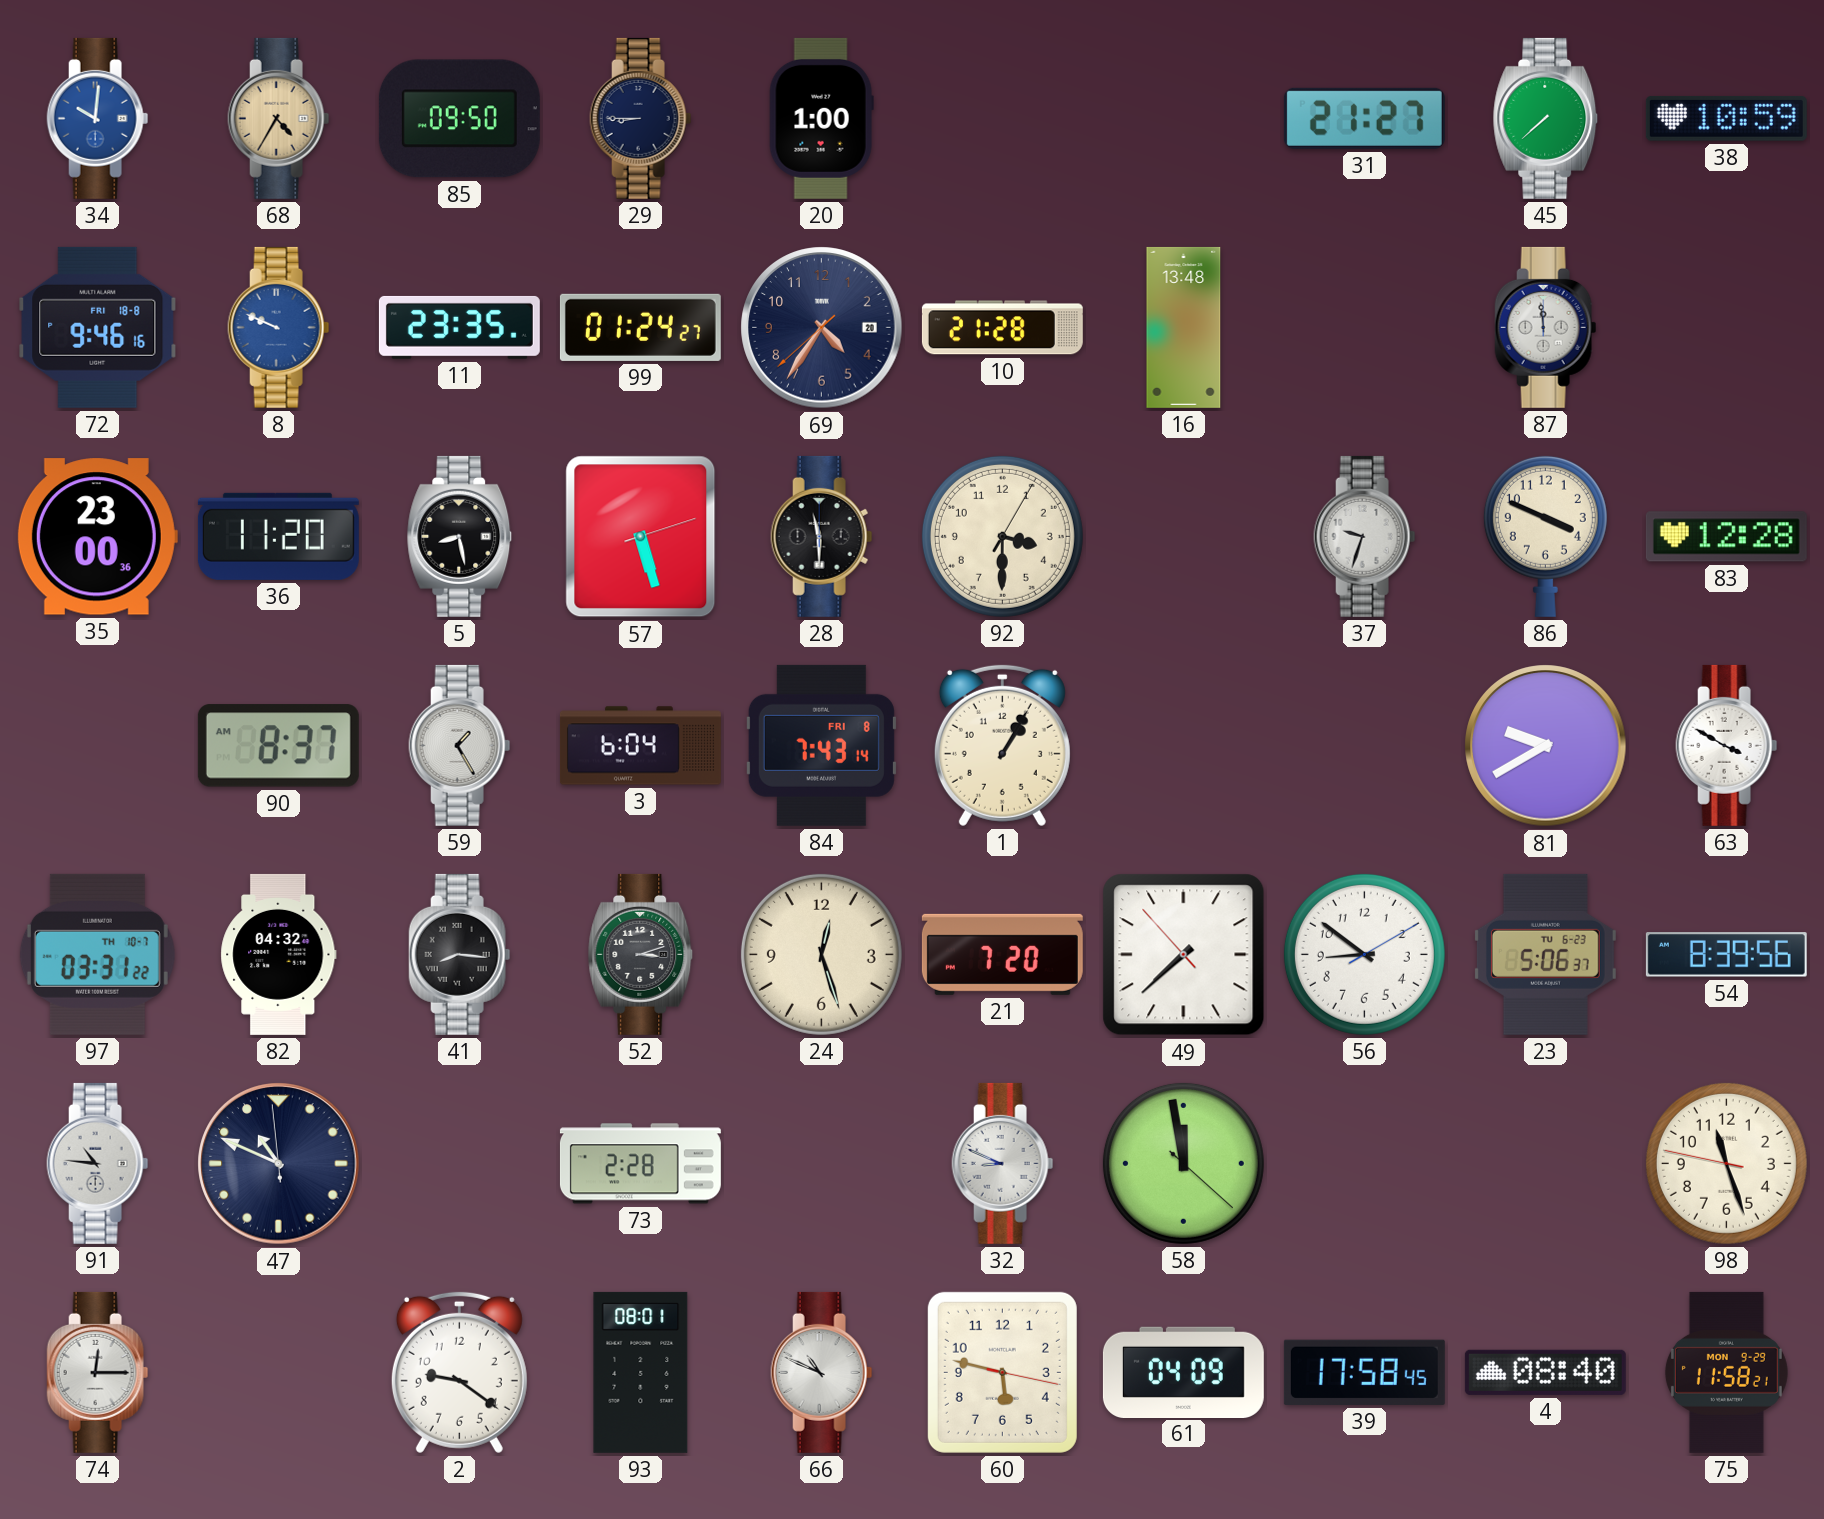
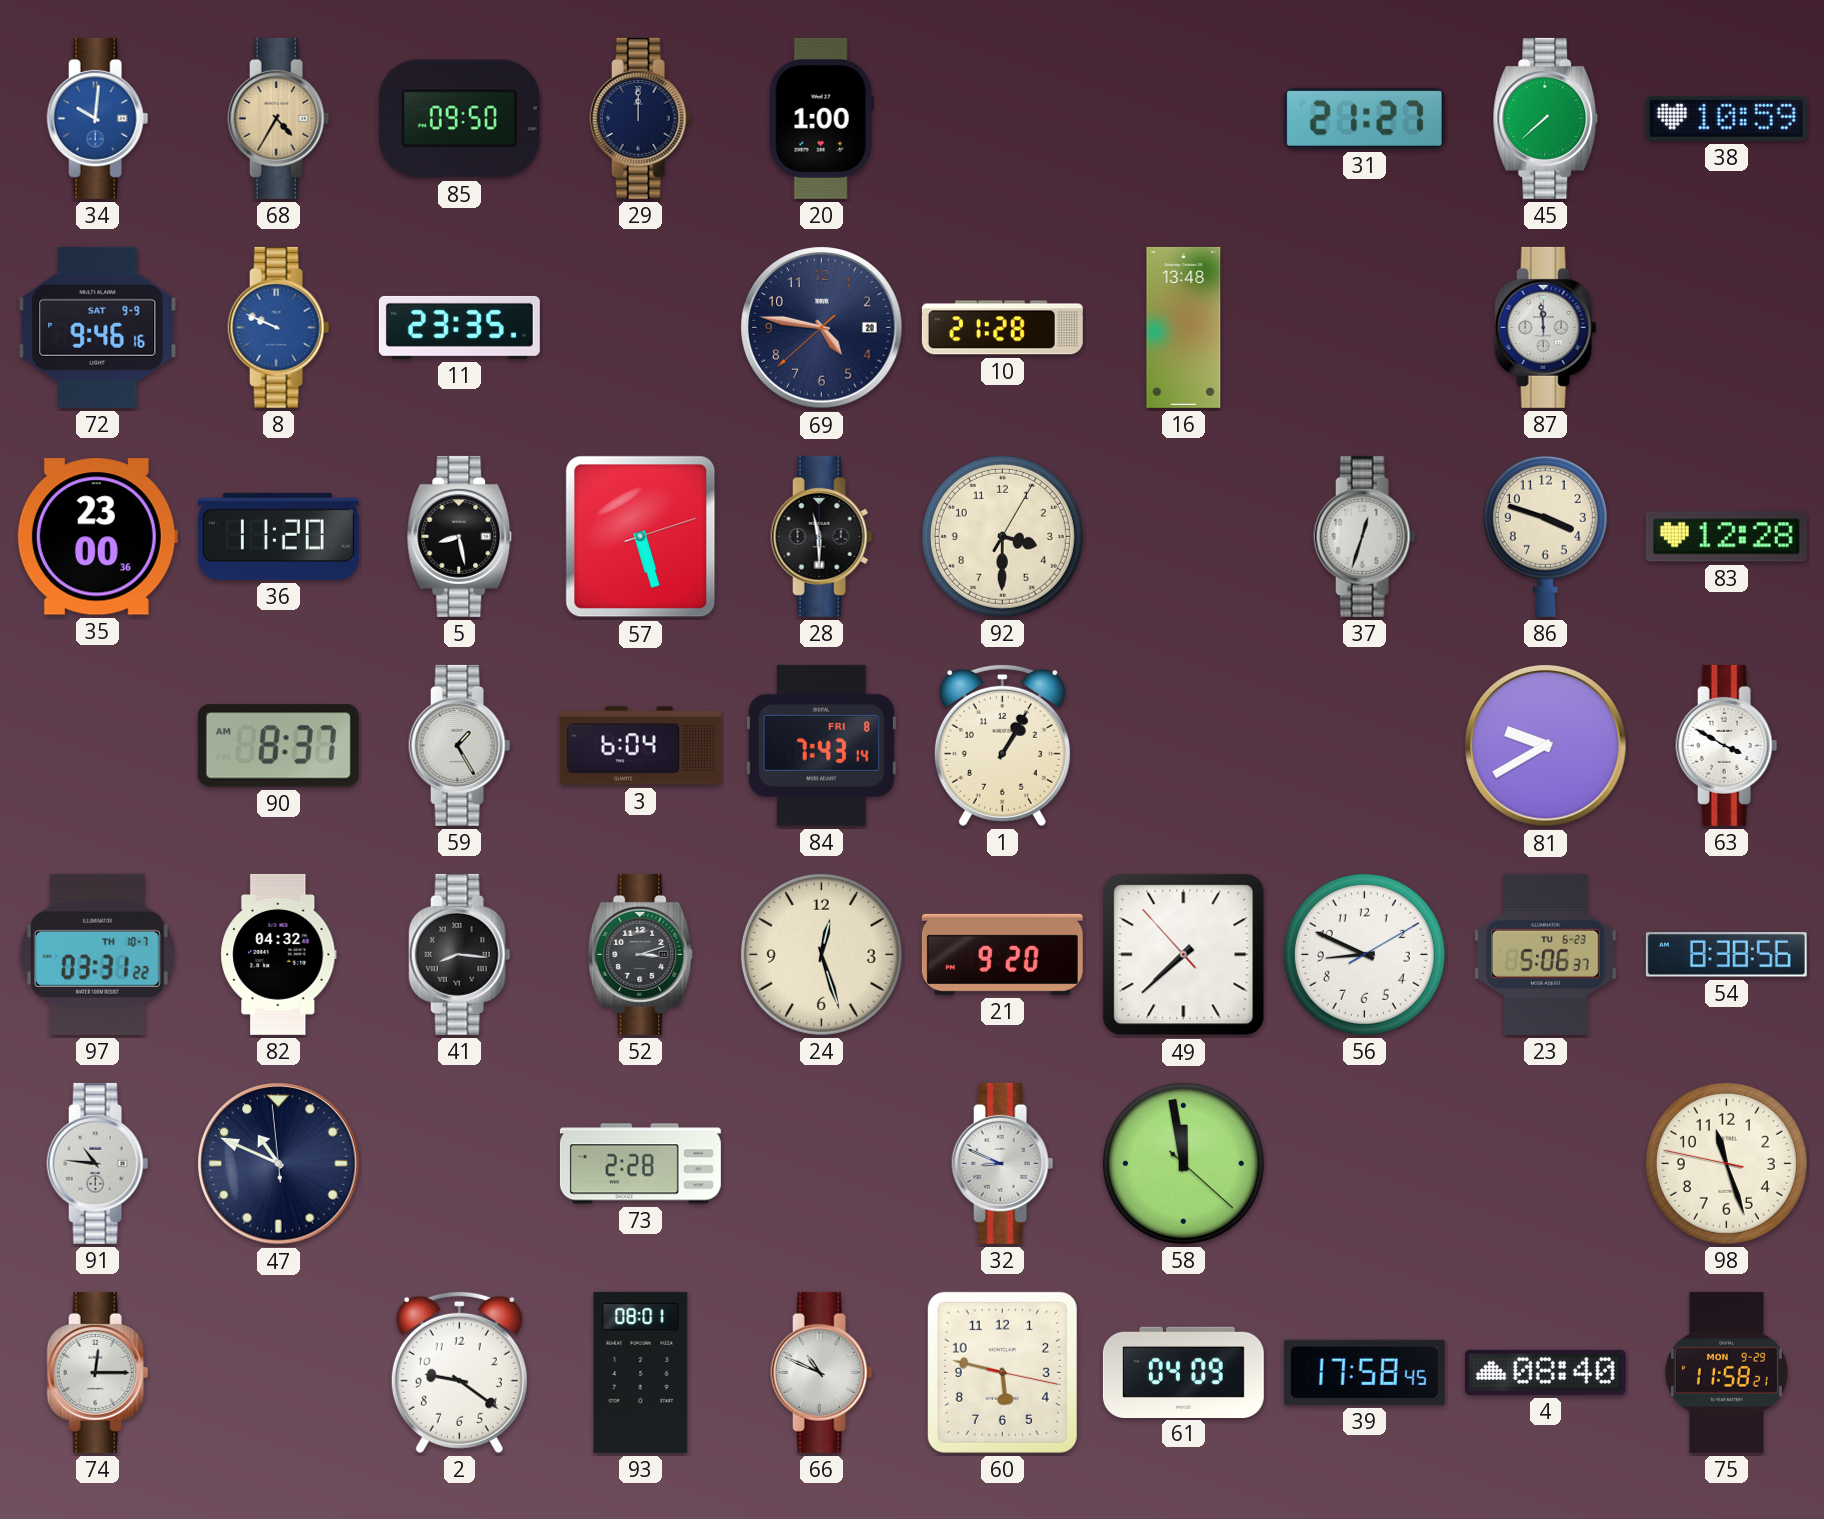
29: 8:45 -> 12:00
72 date: FRI 18-8 -> SAT 9-9
99: 01:24 -> none
69: 4:35 -> 4:46
37: 9:33 -> 12:33
86: 3:49 -> 3:48
21: 7:20 -> 9:20
56: 8:51 -> 8:49
54: 8:39 -> 8:38
